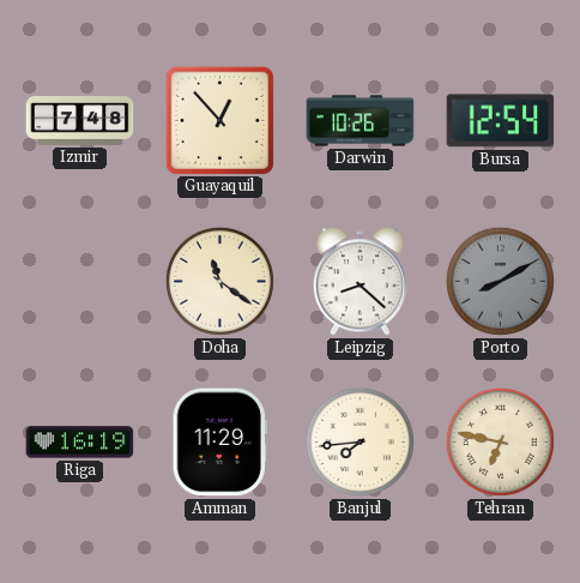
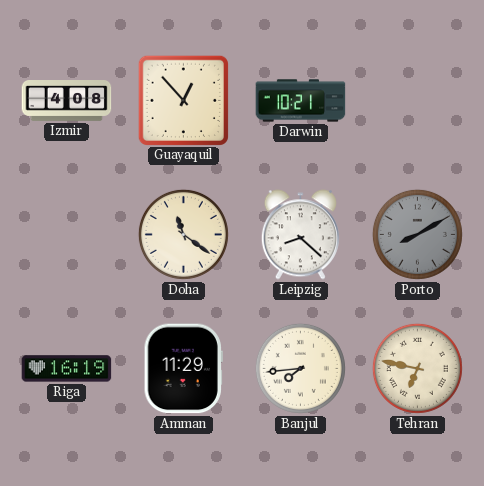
Izmir: 7:48 -> 4:08
Darwin: 10:26 -> 10:21
Bursa: 12:54 -> none
